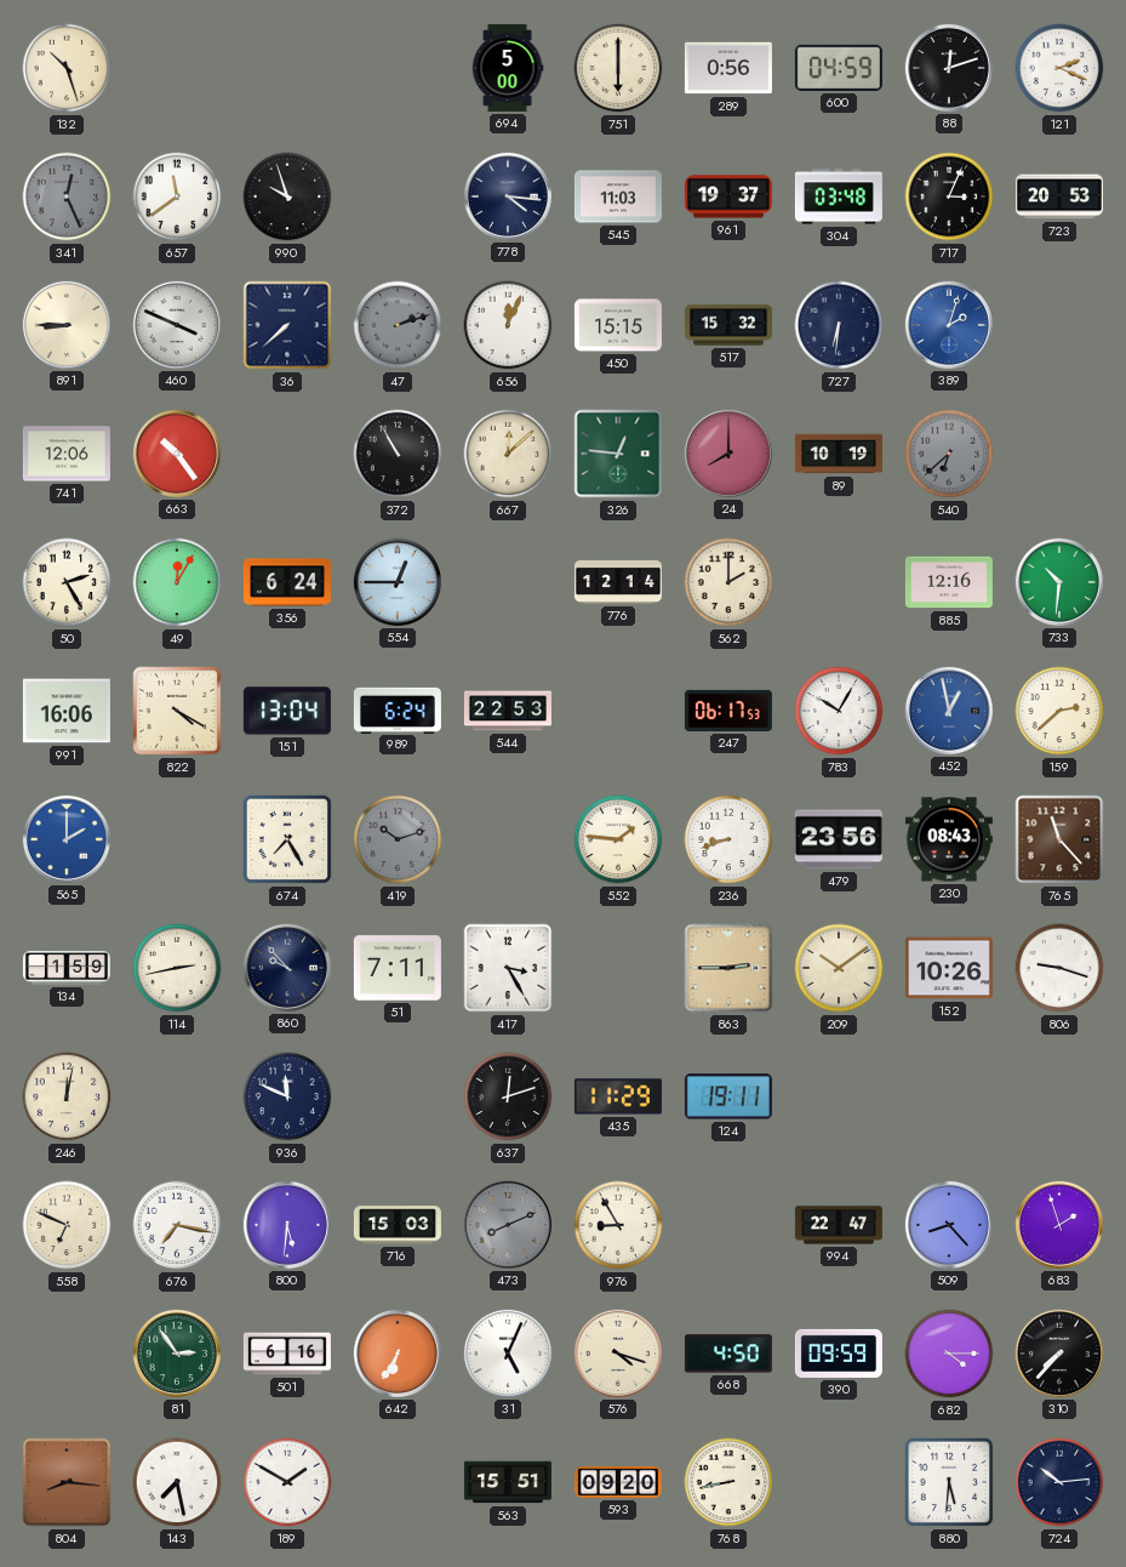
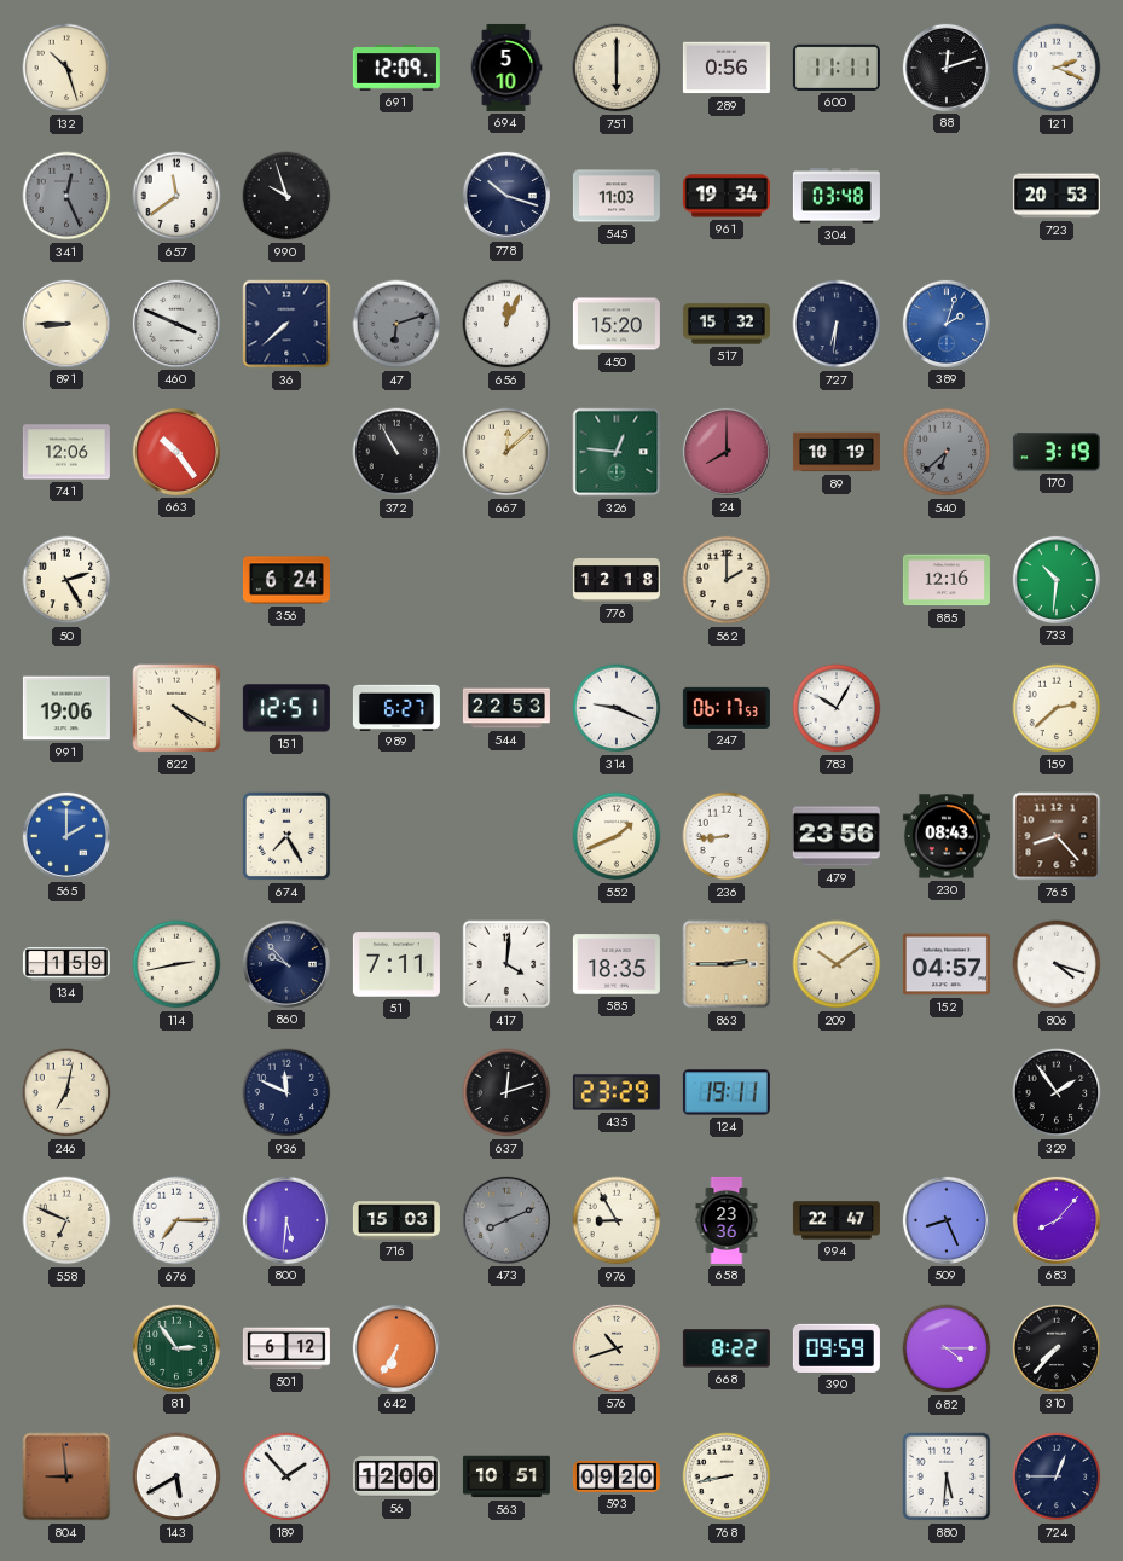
691: none -> 12:09
694: 5:00 -> 5:10
600: 04:59 -> 11:11
778: 4:16 -> 10:18
961: 19:37 -> 19:34
717: 3:04 -> none
47: 2:12 -> 6:12
450: 15:15 -> 15:20
170: none -> 3:19
49: 12:05 -> none
554: 12:45 -> none
776: 12:14 -> 12:18
991: 16:06 -> 19:06
151: 13:04 -> 12:51
989: 6:24 -> 6:27
314: none -> 9:19
452: 12:58 -> none
419: 10:12 -> none
552: 1:46 -> 1:41
236: 8:42 -> 8:44
765: 11:23 -> 8:23
417: 3:25 -> 4:01
585: none -> 18:35
152: 10:26 -> 04:57
806: 9:18 -> 4:18
246: 12:02 -> 7:02
435: 11:29 -> 23:29
329: none -> 1:54
676: 7:17 -> 7:15
658: none -> 23:36
509: 8:23 -> 8:26
683: 1:57 -> 8:07
501: 6:16 -> 6:12
31: 5:04 -> none
576: 4:18 -> 10:42
668: 4:50 -> 8:22
804: 8:16 -> 8:59
143: 7:28 -> 5:40
189: 1:50 -> 1:53
56: none -> 12:00
563: 15:51 -> 10:51
724: 10:14 -> 12:45
